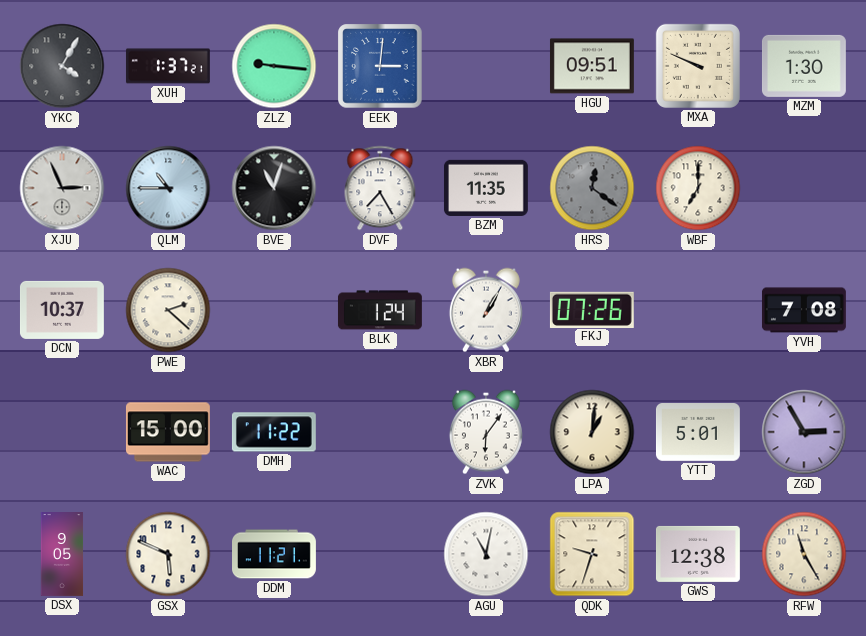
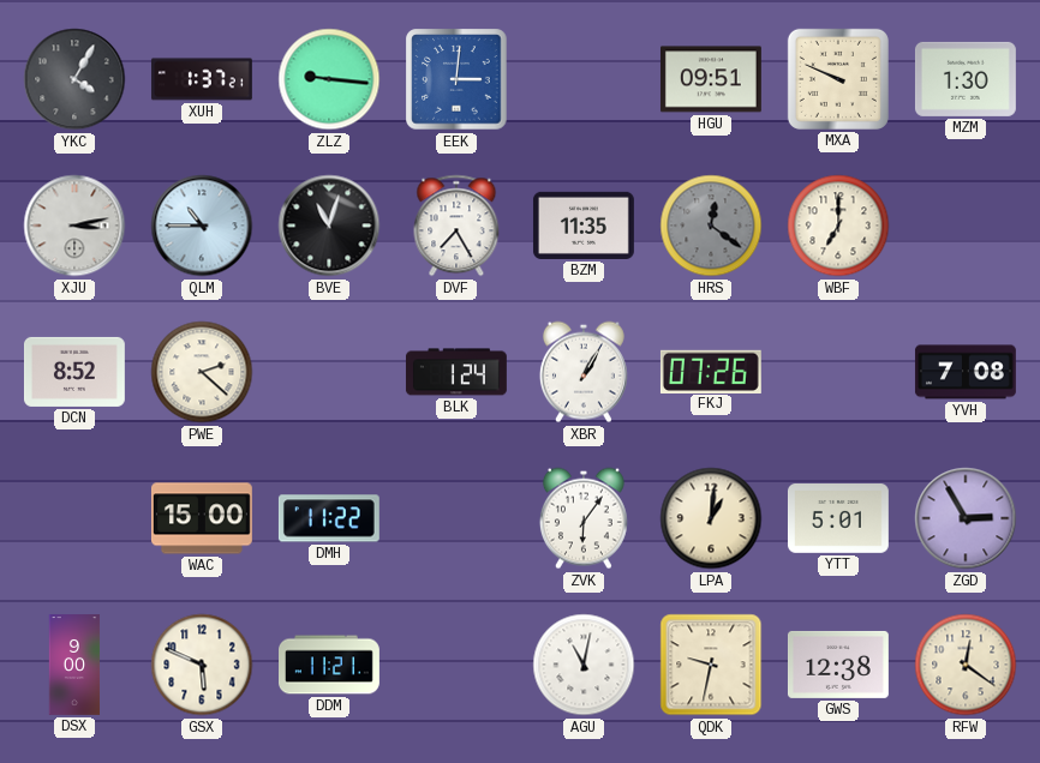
XJU: 2:56 -> 3:13
DCN: 10:37 -> 8:52
DSX: 9:05 -> 9:00
QDK: 9:33 -> 9:32
RFW: 11:25 -> 12:21
